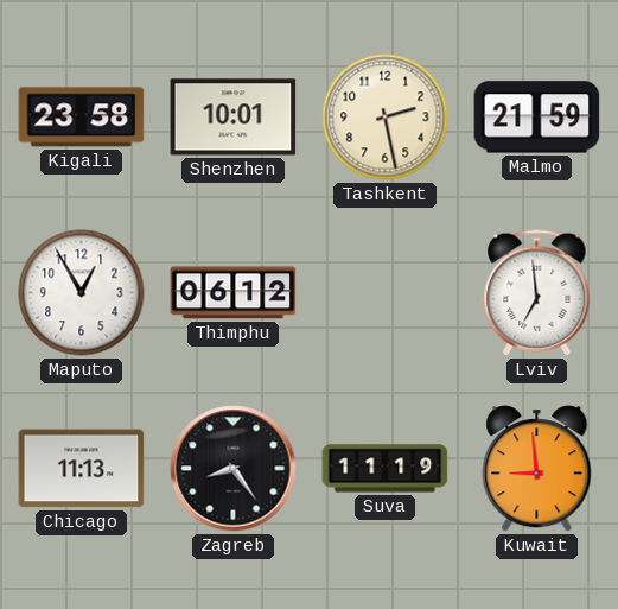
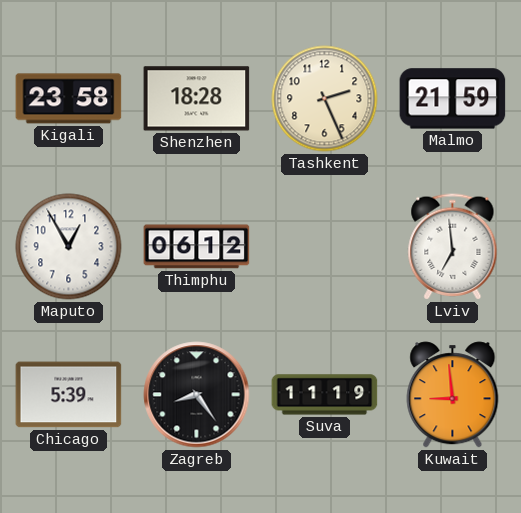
Shenzhen: 10:01 -> 18:28
Tashkent: 2:28 -> 2:26
Chicago: 11:13 -> 5:39
